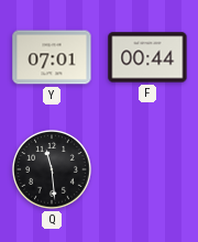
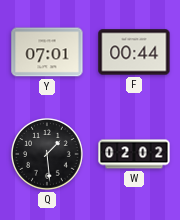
Q: 11:29 -> 1:29
W: none -> 02:02
